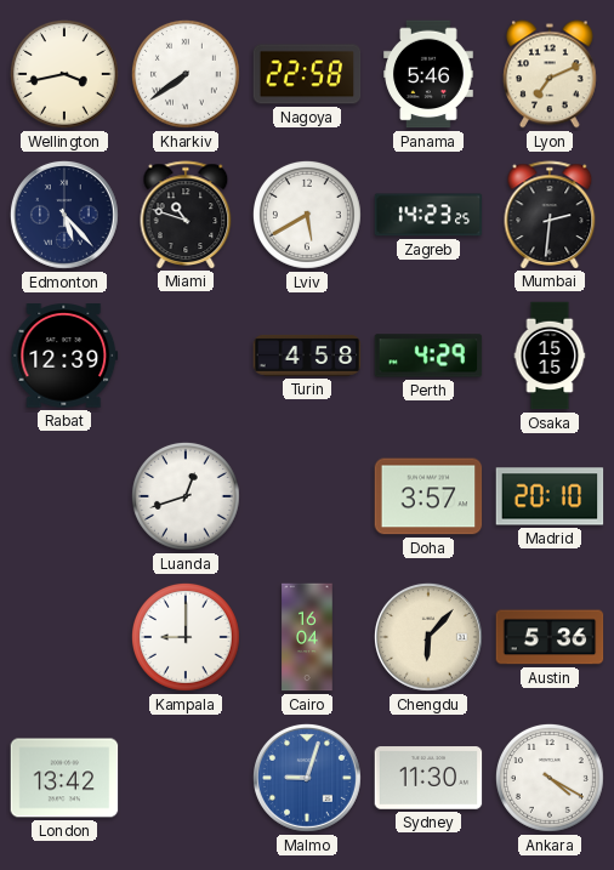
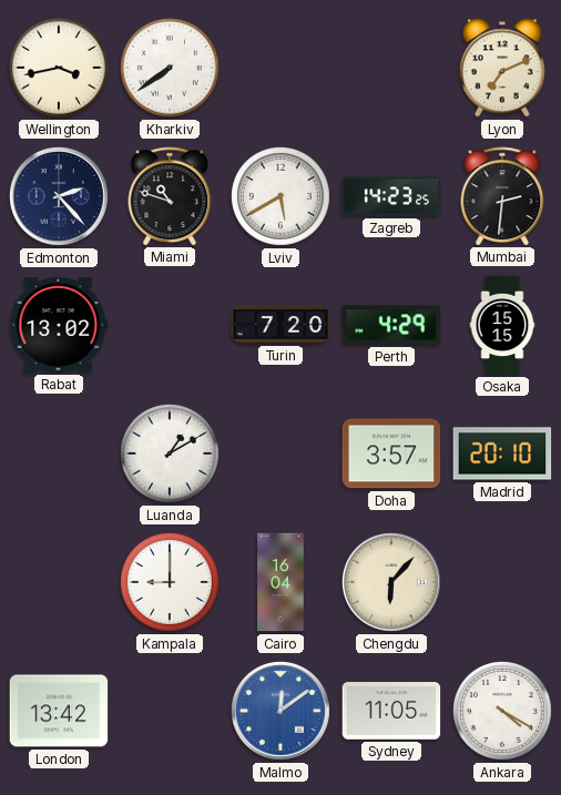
Nagoya: 22:58 -> none
Panama: 5:46 -> none
Edmonton: 5:23 -> 2:23
Rabat: 12:39 -> 13:02
Turin: 4:58 -> 7:20
Luanda: 12:42 -> 1:10
Austin: 5:36 -> none
Malmo: 9:03 -> 12:09
Sydney: 11:30 -> 11:05
